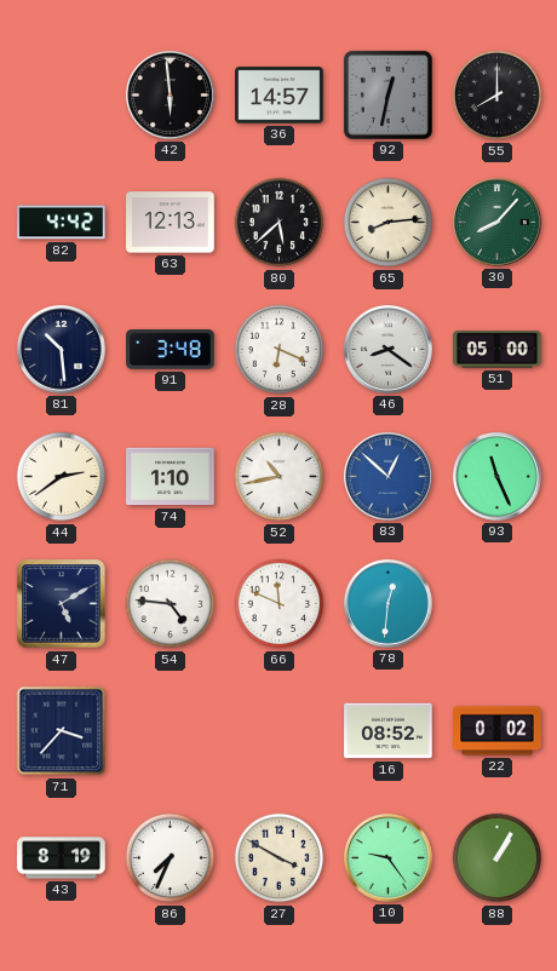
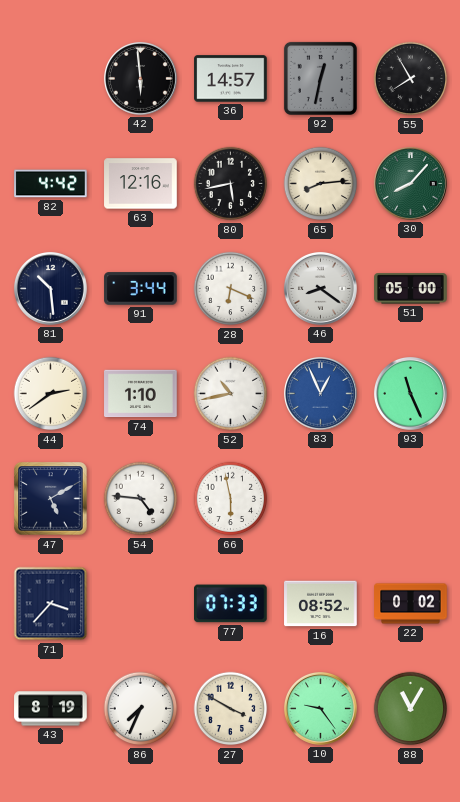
55: 8:00 -> 7:55
63: 12:13 -> 12:16
80: 5:38 -> 5:43
91: 3:48 -> 3:44
83: 12:52 -> 12:56
66: 11:49 -> 5:58
78: 12:31 -> none
77: none -> 07:33
88: 1:05 -> 11:05
